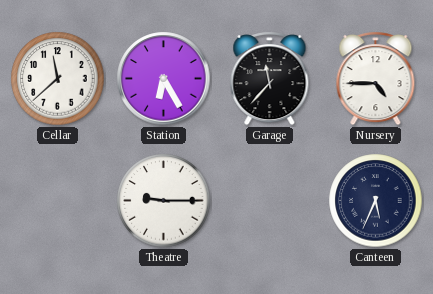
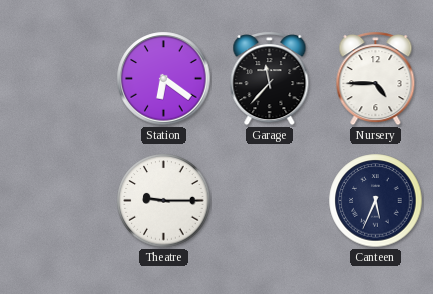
Cellar: 11:38 -> none
Station: 6:25 -> 6:21
